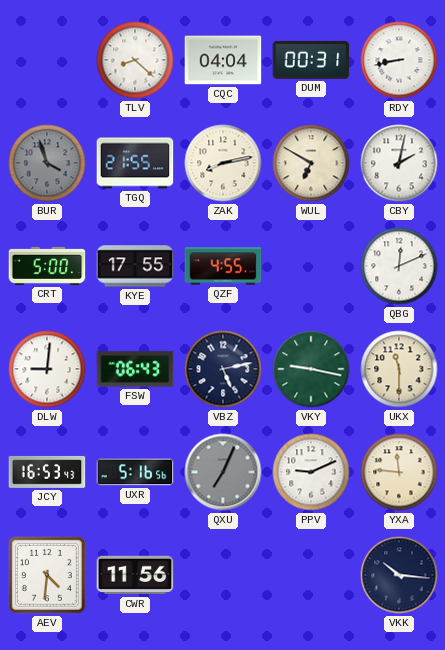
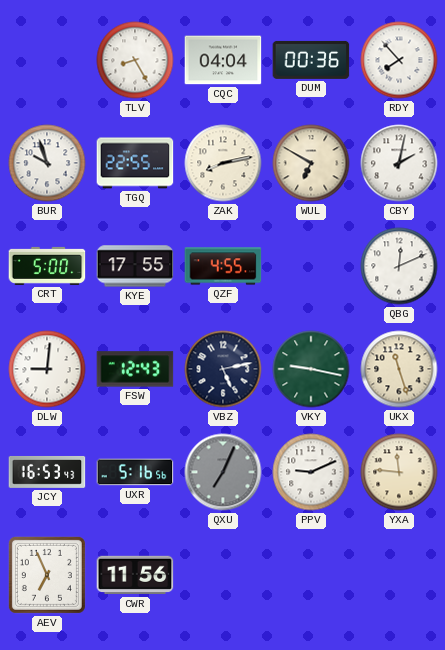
TLV: 8:22 -> 8:25
DUM: 00:31 -> 00:36
RDY: 8:43 -> 7:53
BUR: 3:57 -> 9:57
BUR dial: grey -> white
TGQ: 21:55 -> 22:55
FSW: 06:43 -> 12:43
UKX: 11:30 -> 11:27
AEV: 4:31 -> 6:56
VKK: 10:16 -> none
